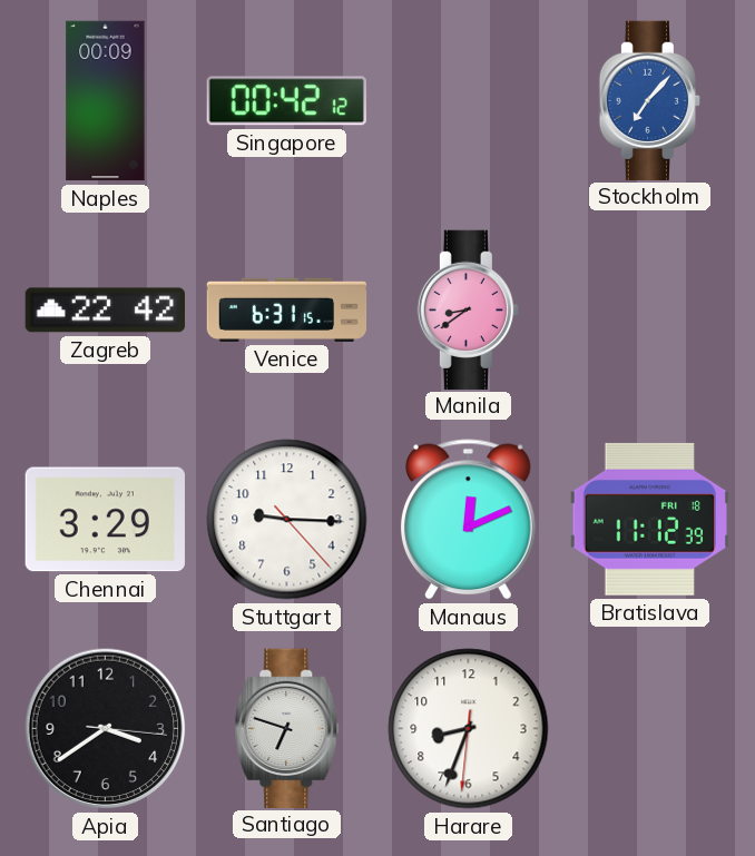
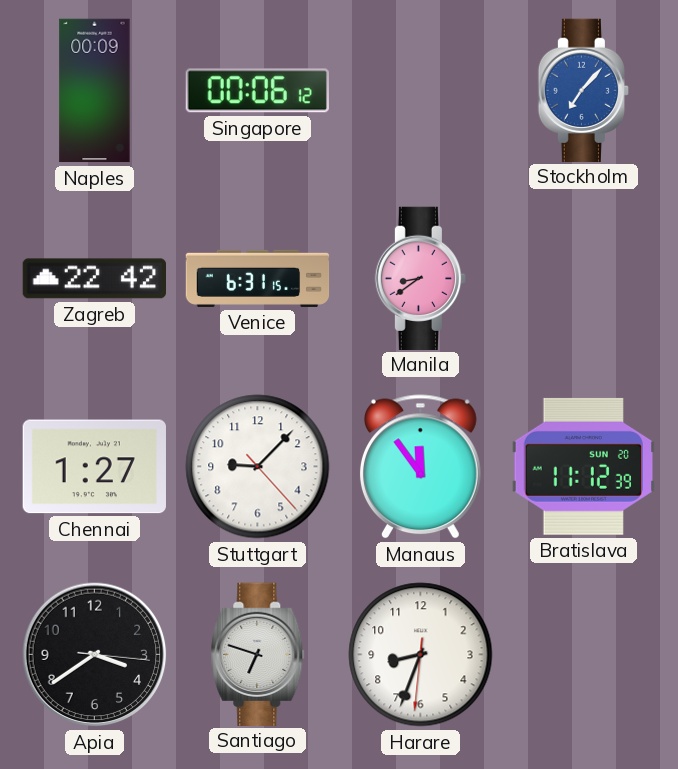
Singapore: 00:42 -> 00:06
Chennai: 3:29 -> 1:27
Stuttgart: 9:15 -> 9:07
Manaus: 12:11 -> 11:54
Bratislava date: FRI 18 -> SUN 20
